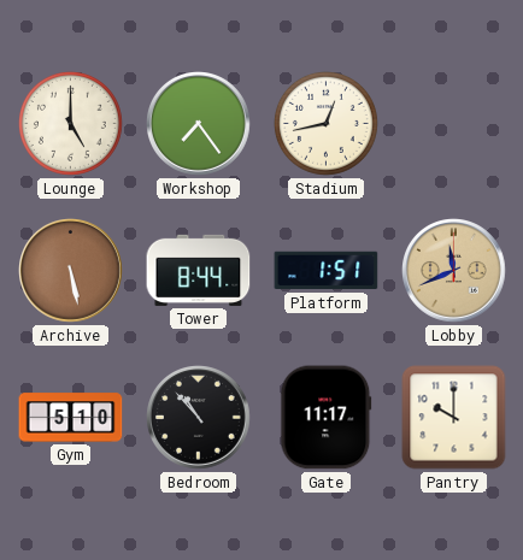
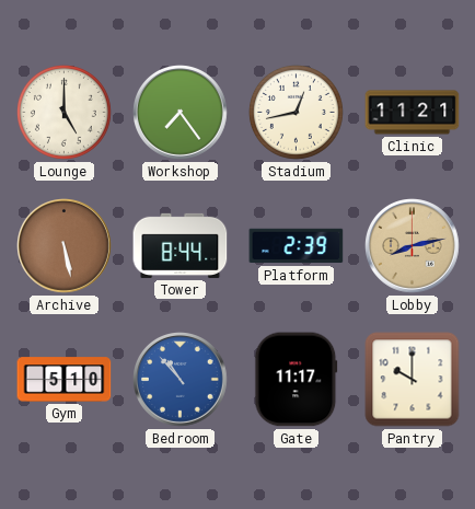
Clinic: none -> 11:21
Platform: 1:51 -> 2:39
Lobby: 11:41 -> 8:13
Bedroom dial: black -> blue
